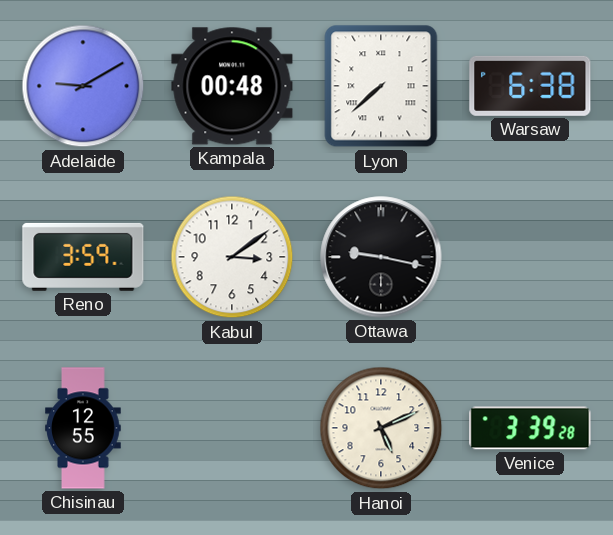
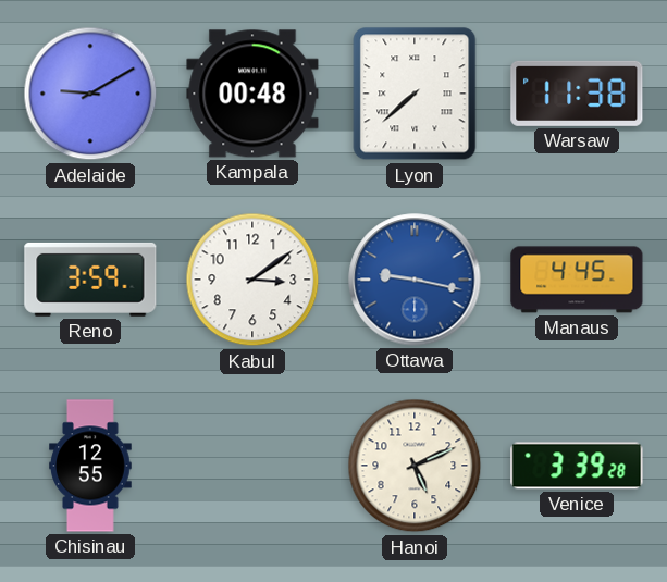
Warsaw: 6:38 -> 11:38
Ottawa dial: black -> blue
Manaus: none -> 4:45
